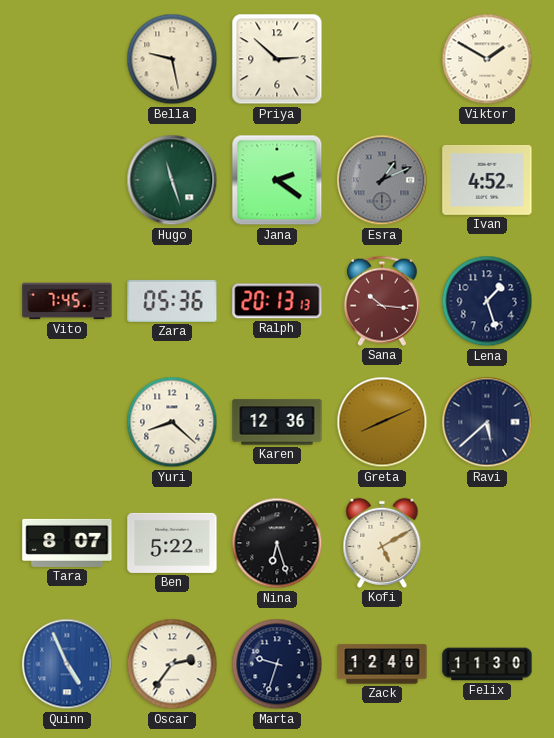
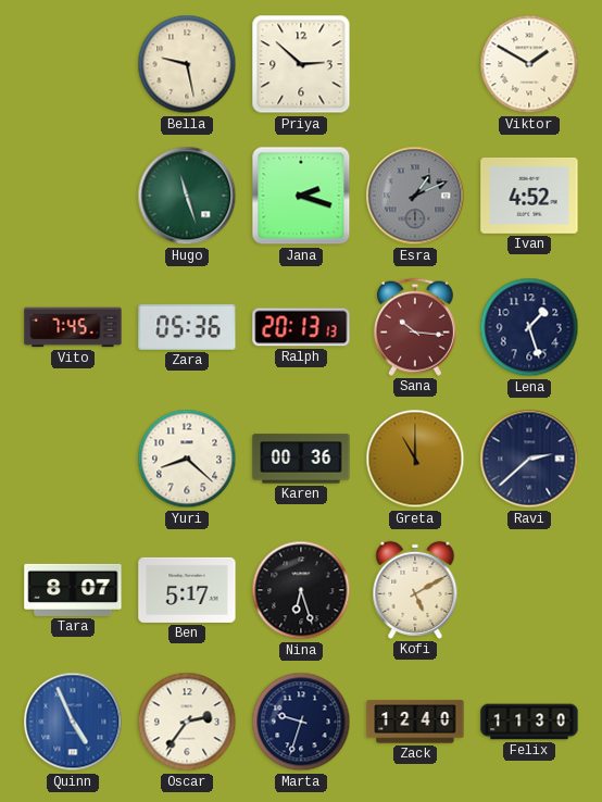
Jana: 2:21 -> 2:18
Karen: 12:36 -> 00:36
Greta: 8:11 -> 11:00
Ravi: 5:38 -> 2:38
Ben: 5:22 -> 5:17
